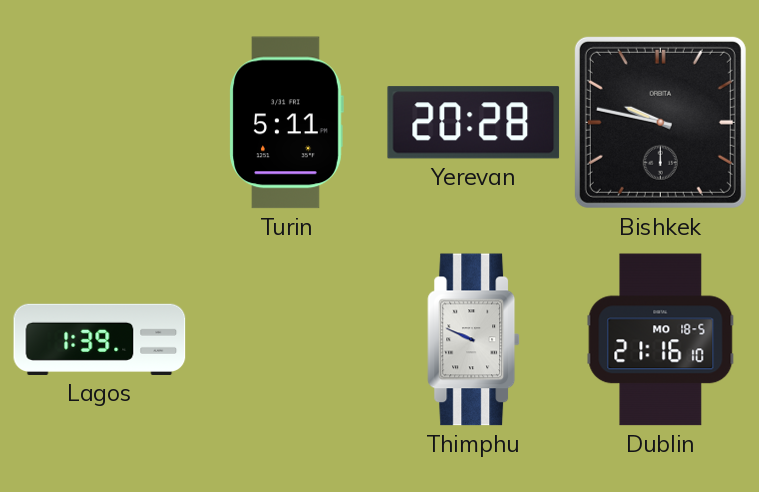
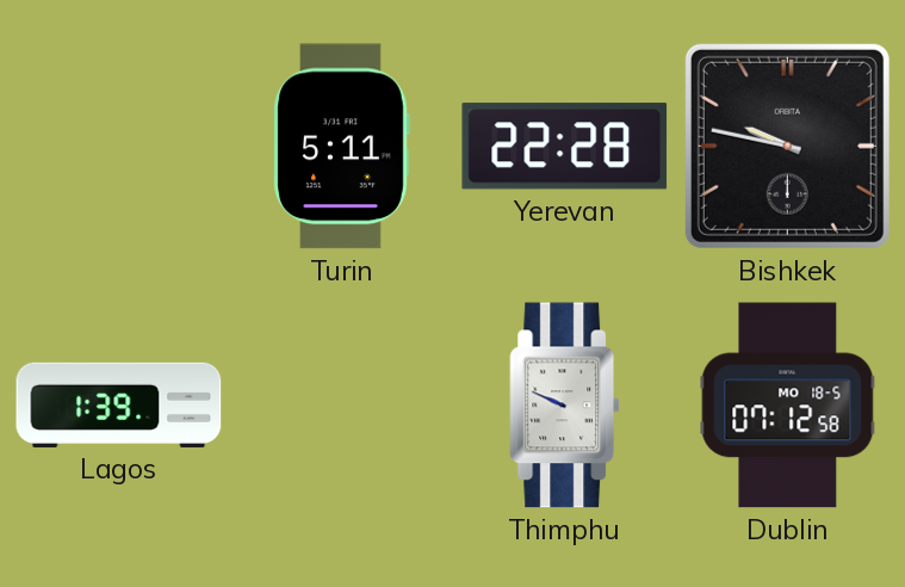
Yerevan: 20:28 -> 22:28
Dublin: 21:16 -> 07:12
